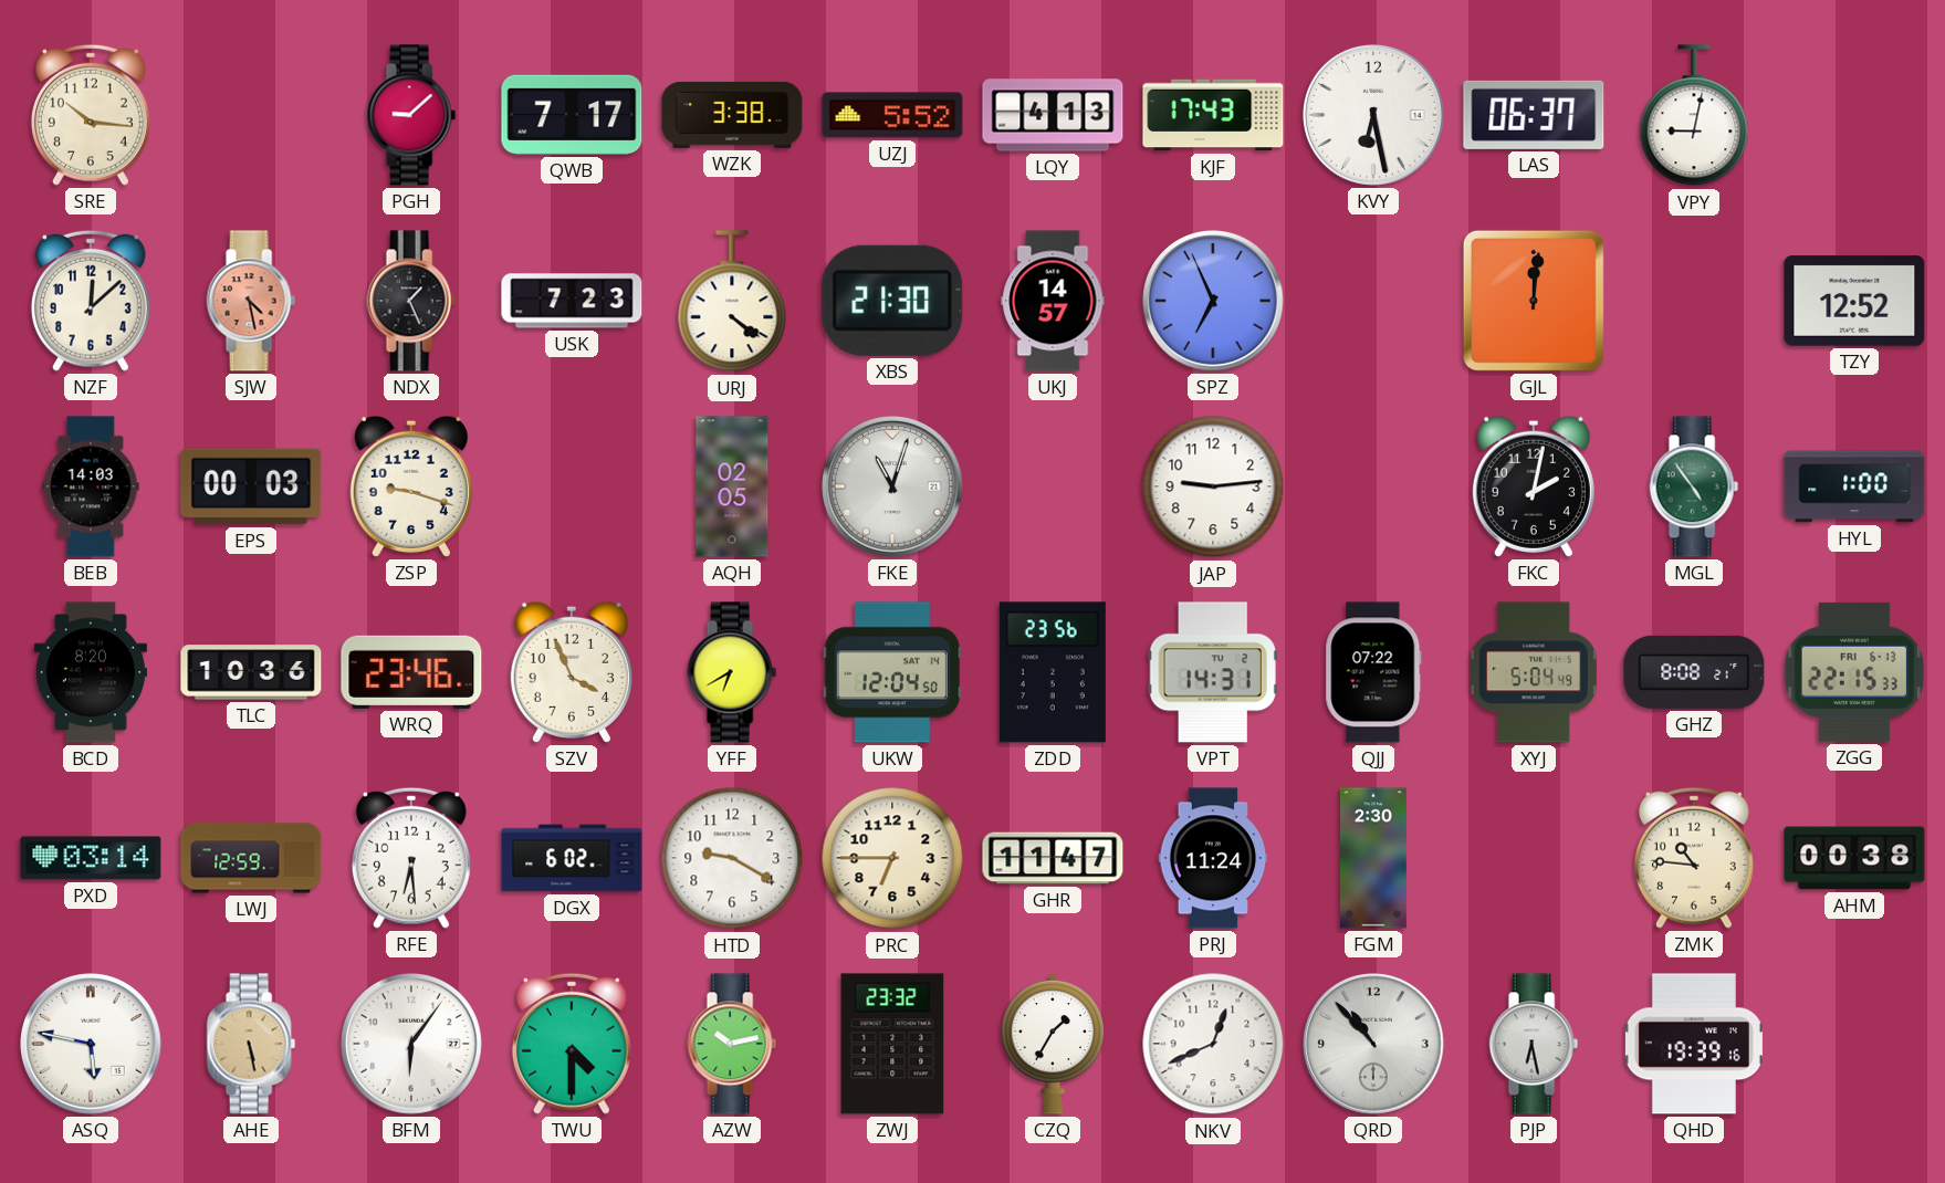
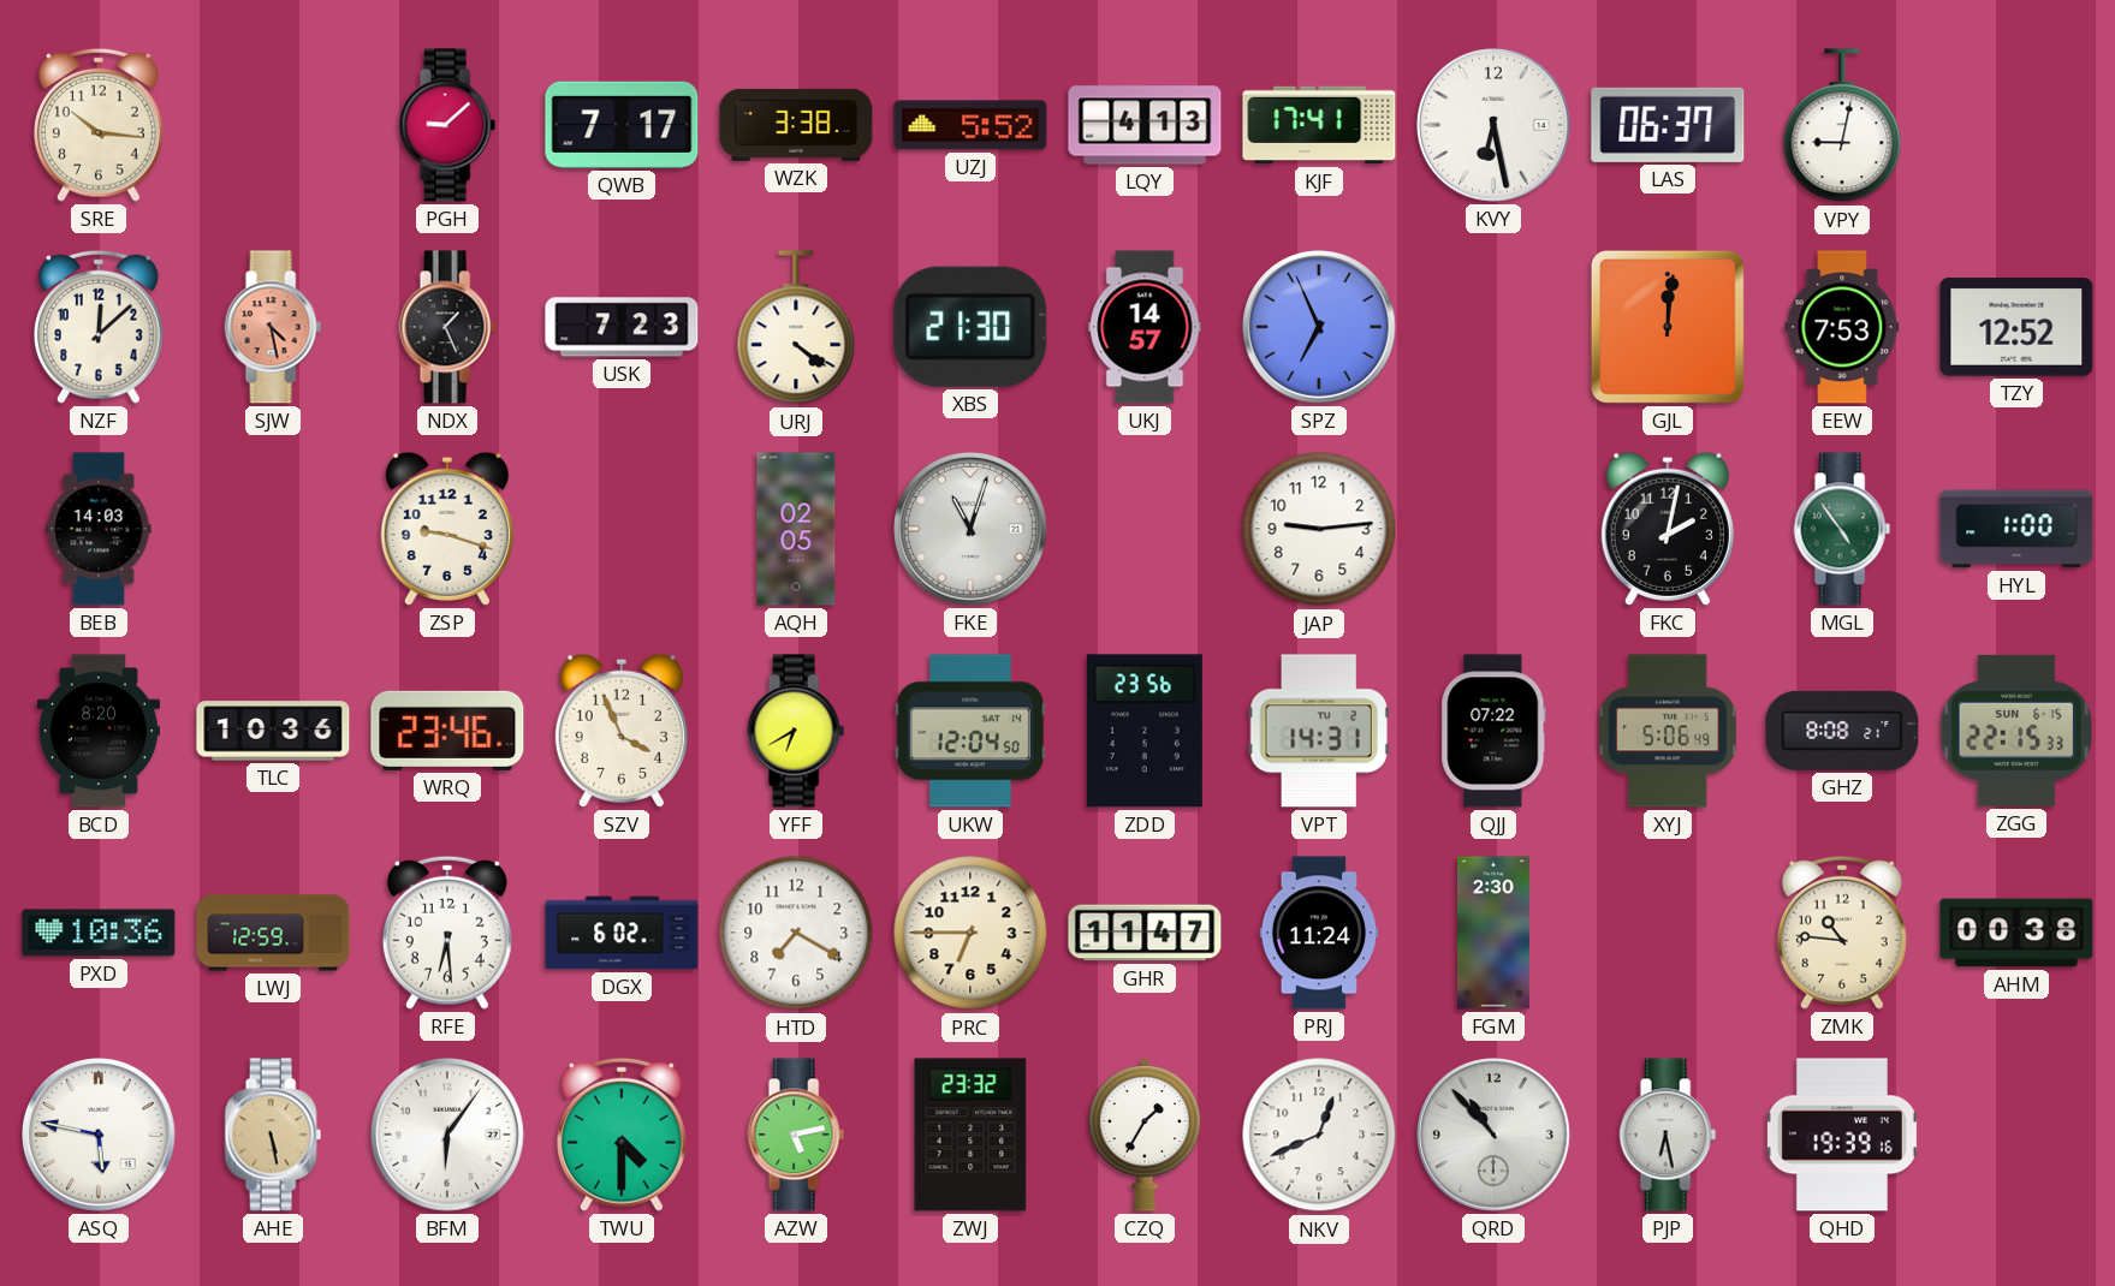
KJF: 17:43 -> 17:41
EEW: none -> 7:53
EPS: 00:03 -> none
XYJ: 5:04 -> 5:06
ZGG date: FRI 6-13 -> SUN 6-15
PXD: 03:14 -> 10:36
HTD: 9:20 -> 7:20
AZW: 10:13 -> 5:13
